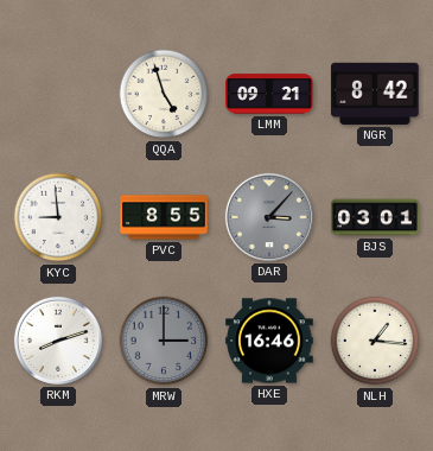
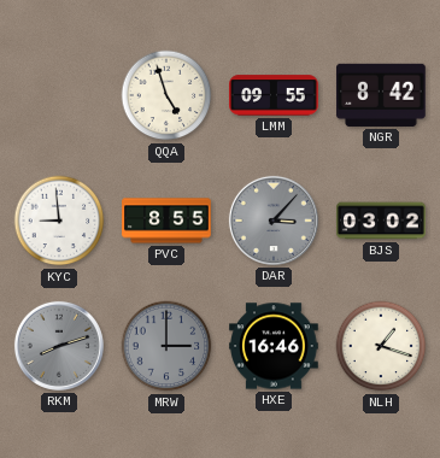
LMM: 09:21 -> 09:55
BJS: 03:01 -> 03:02
RKM dial: white -> grey
NLH: 1:16 -> 1:18
